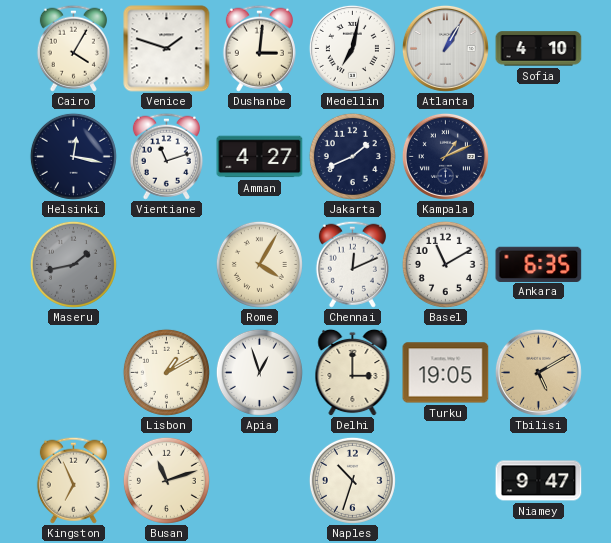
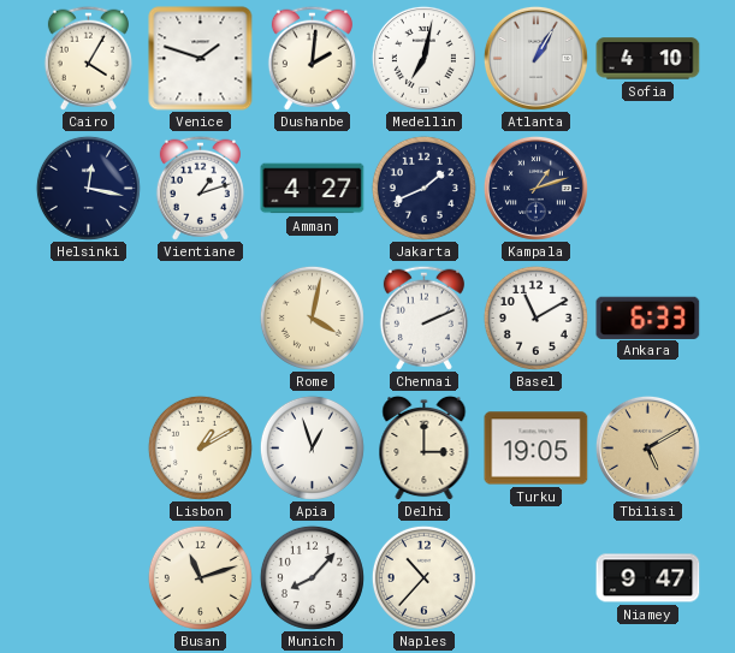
Dushanbe: 3:01 -> 2:01
Vientiane: 11:12 -> 1:12
Kampala: 1:11 -> 1:12
Maseru: 1:43 -> none
Rome: 4:05 -> 4:02
Chennai: 12:11 -> 2:11
Ankara: 6:35 -> 6:33
Kingston: 6:56 -> none
Munich: none -> 8:07
Naples: 10:33 -> 10:37
